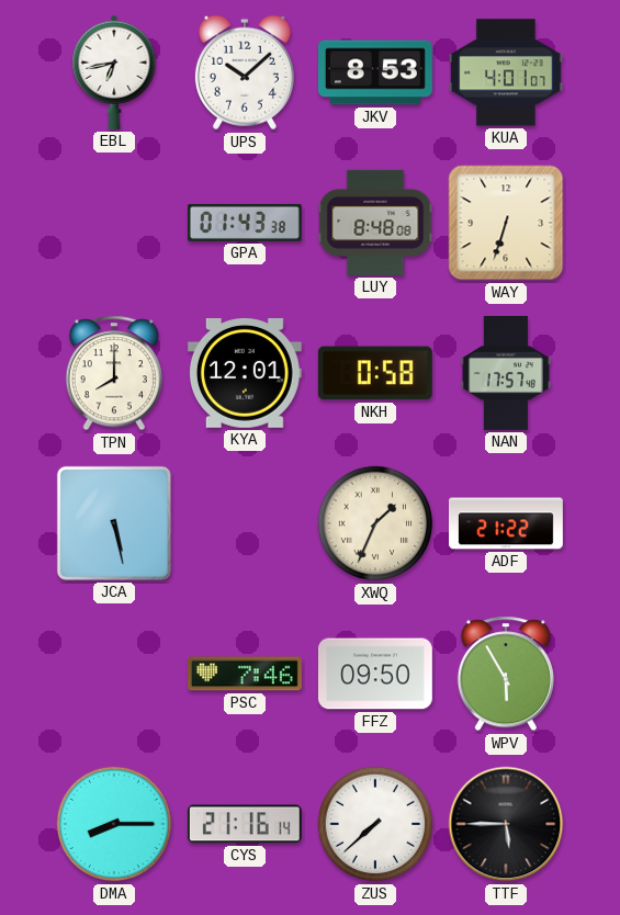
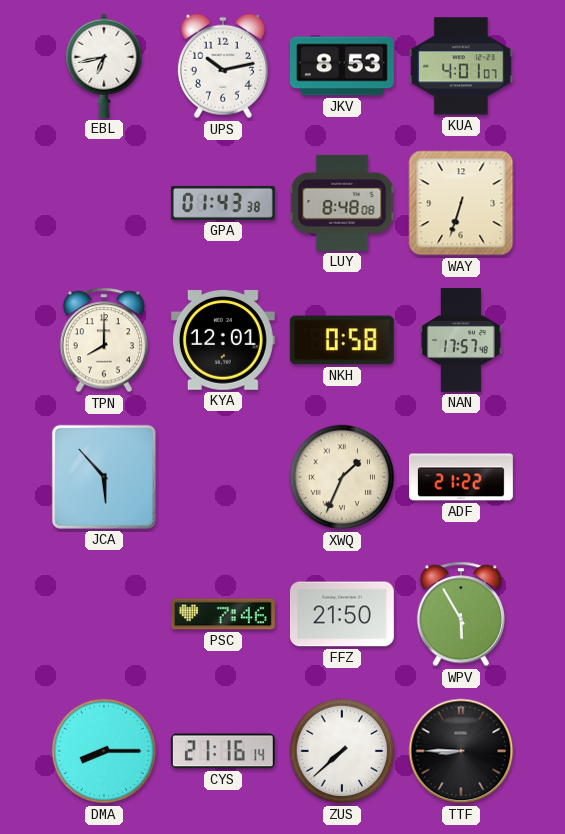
UPS: 10:08 -> 10:13
JCA: 5:28 -> 5:53
FFZ: 09:50 -> 21:50
TTF: 5:45 -> 8:45
